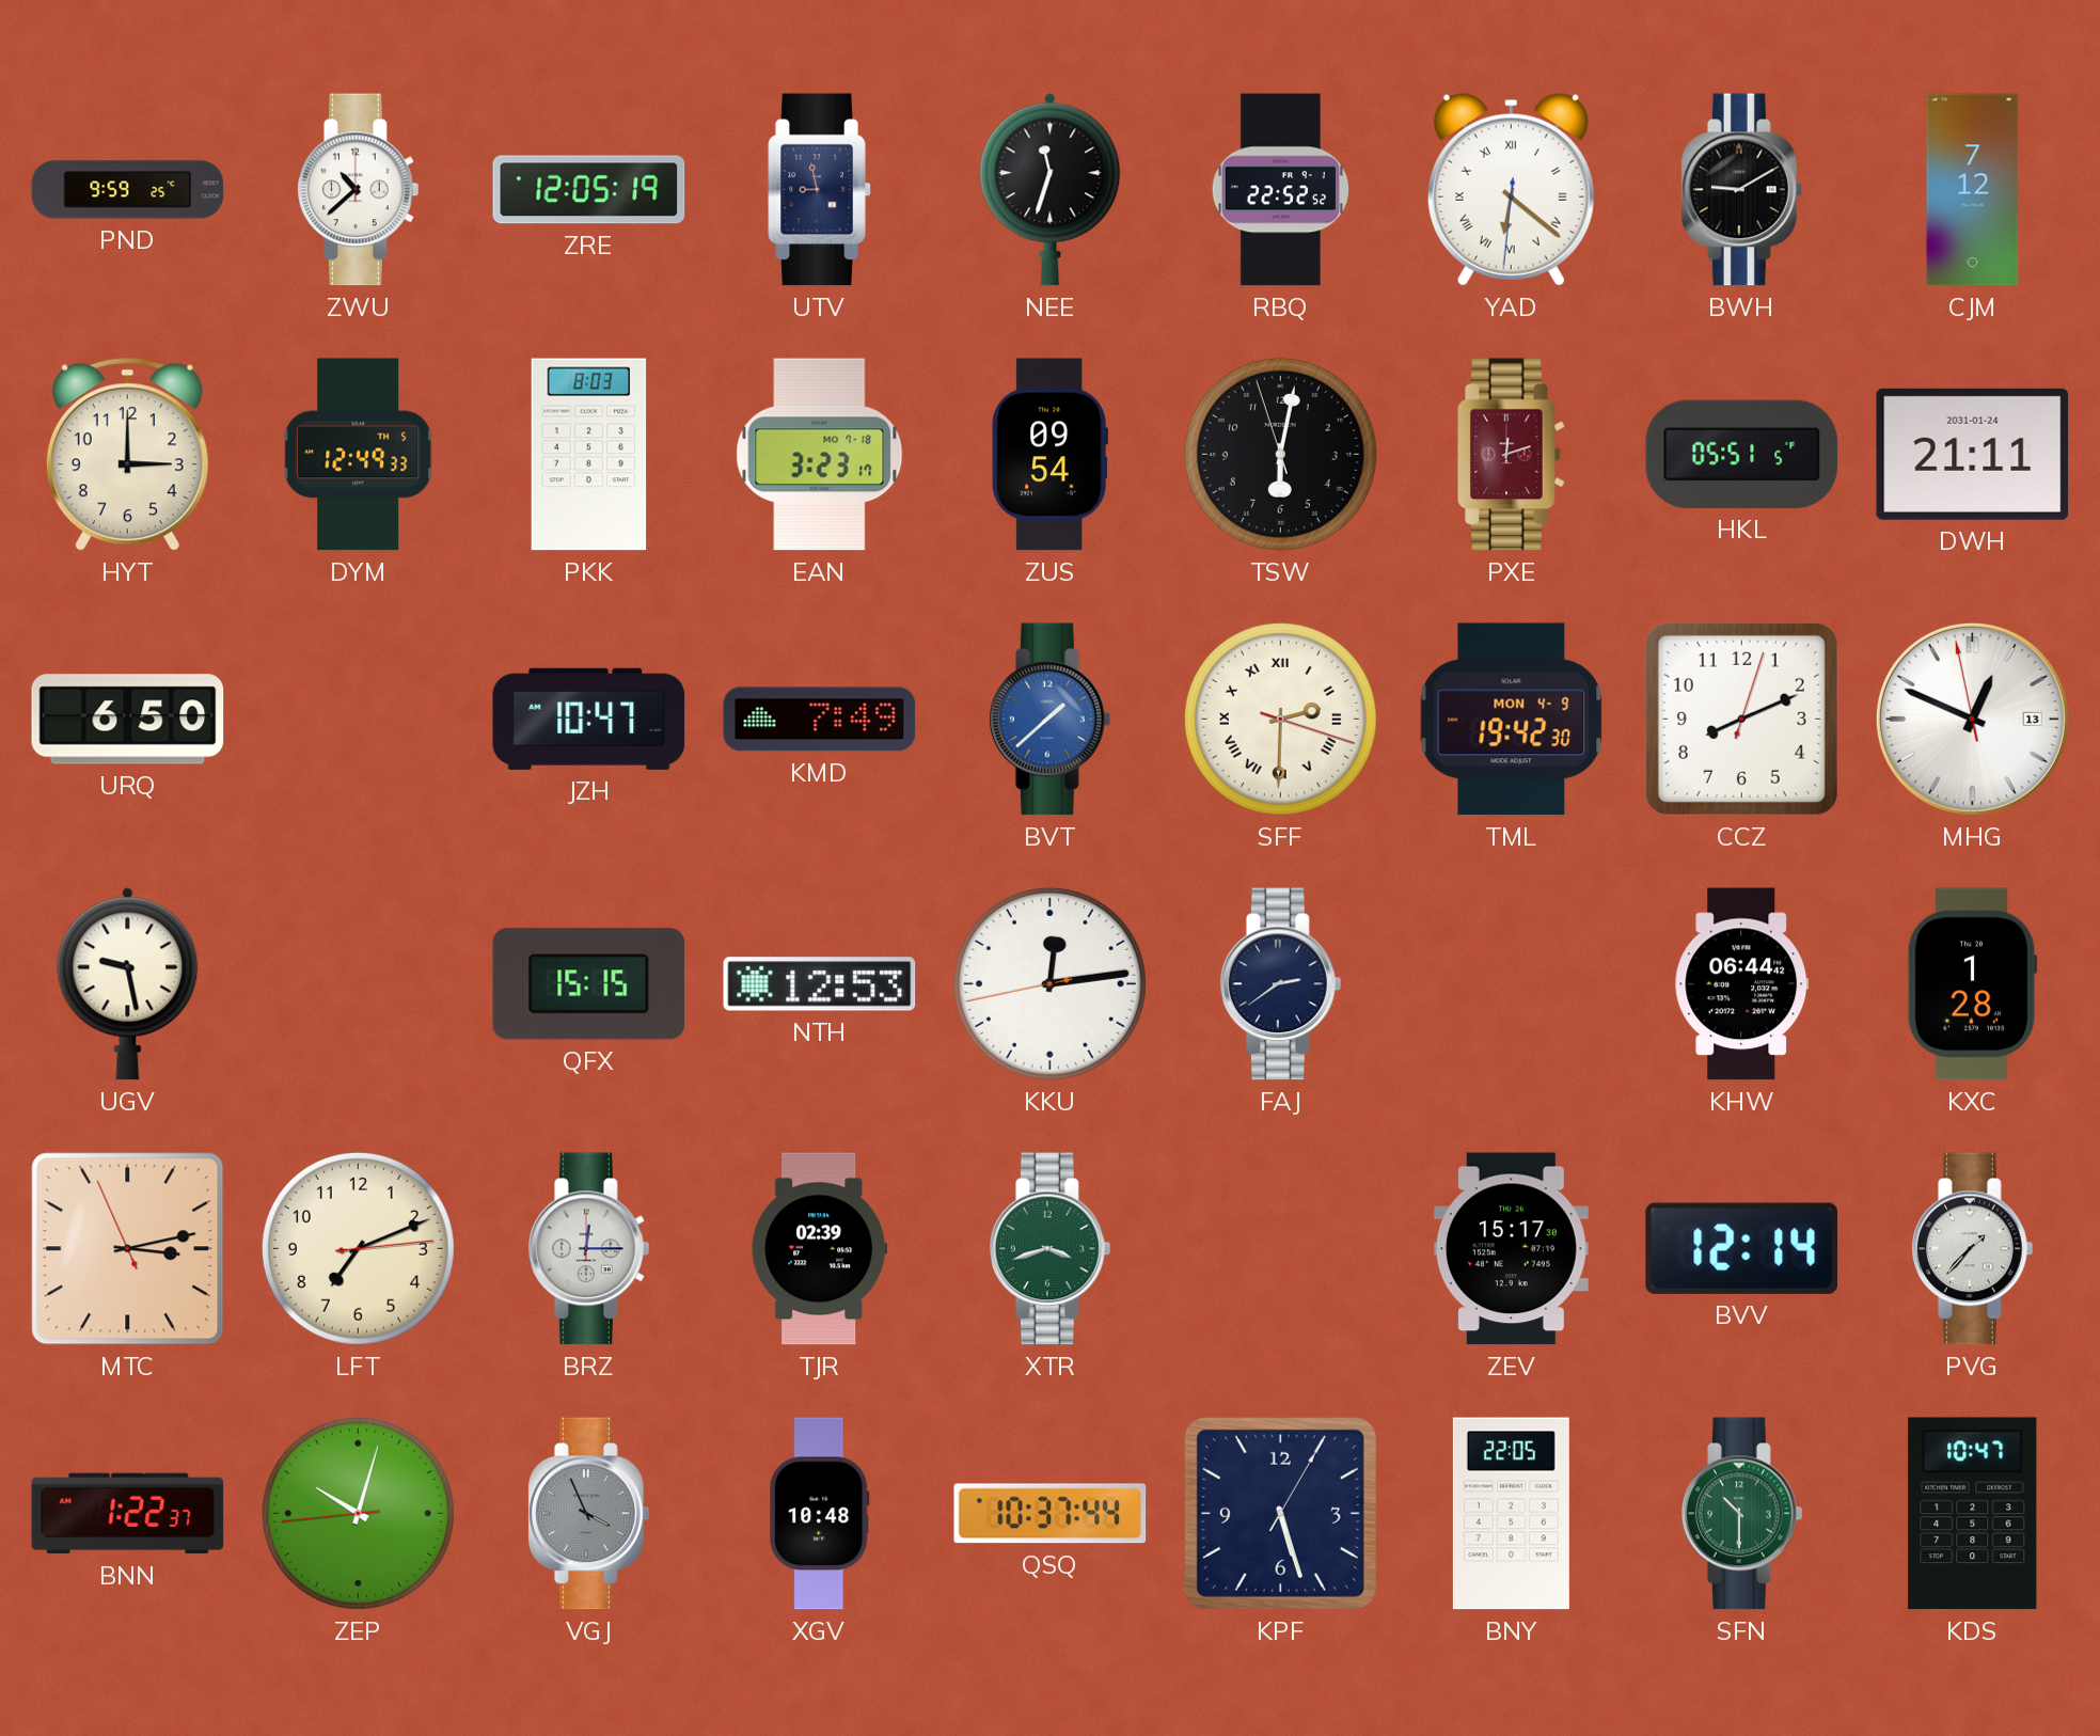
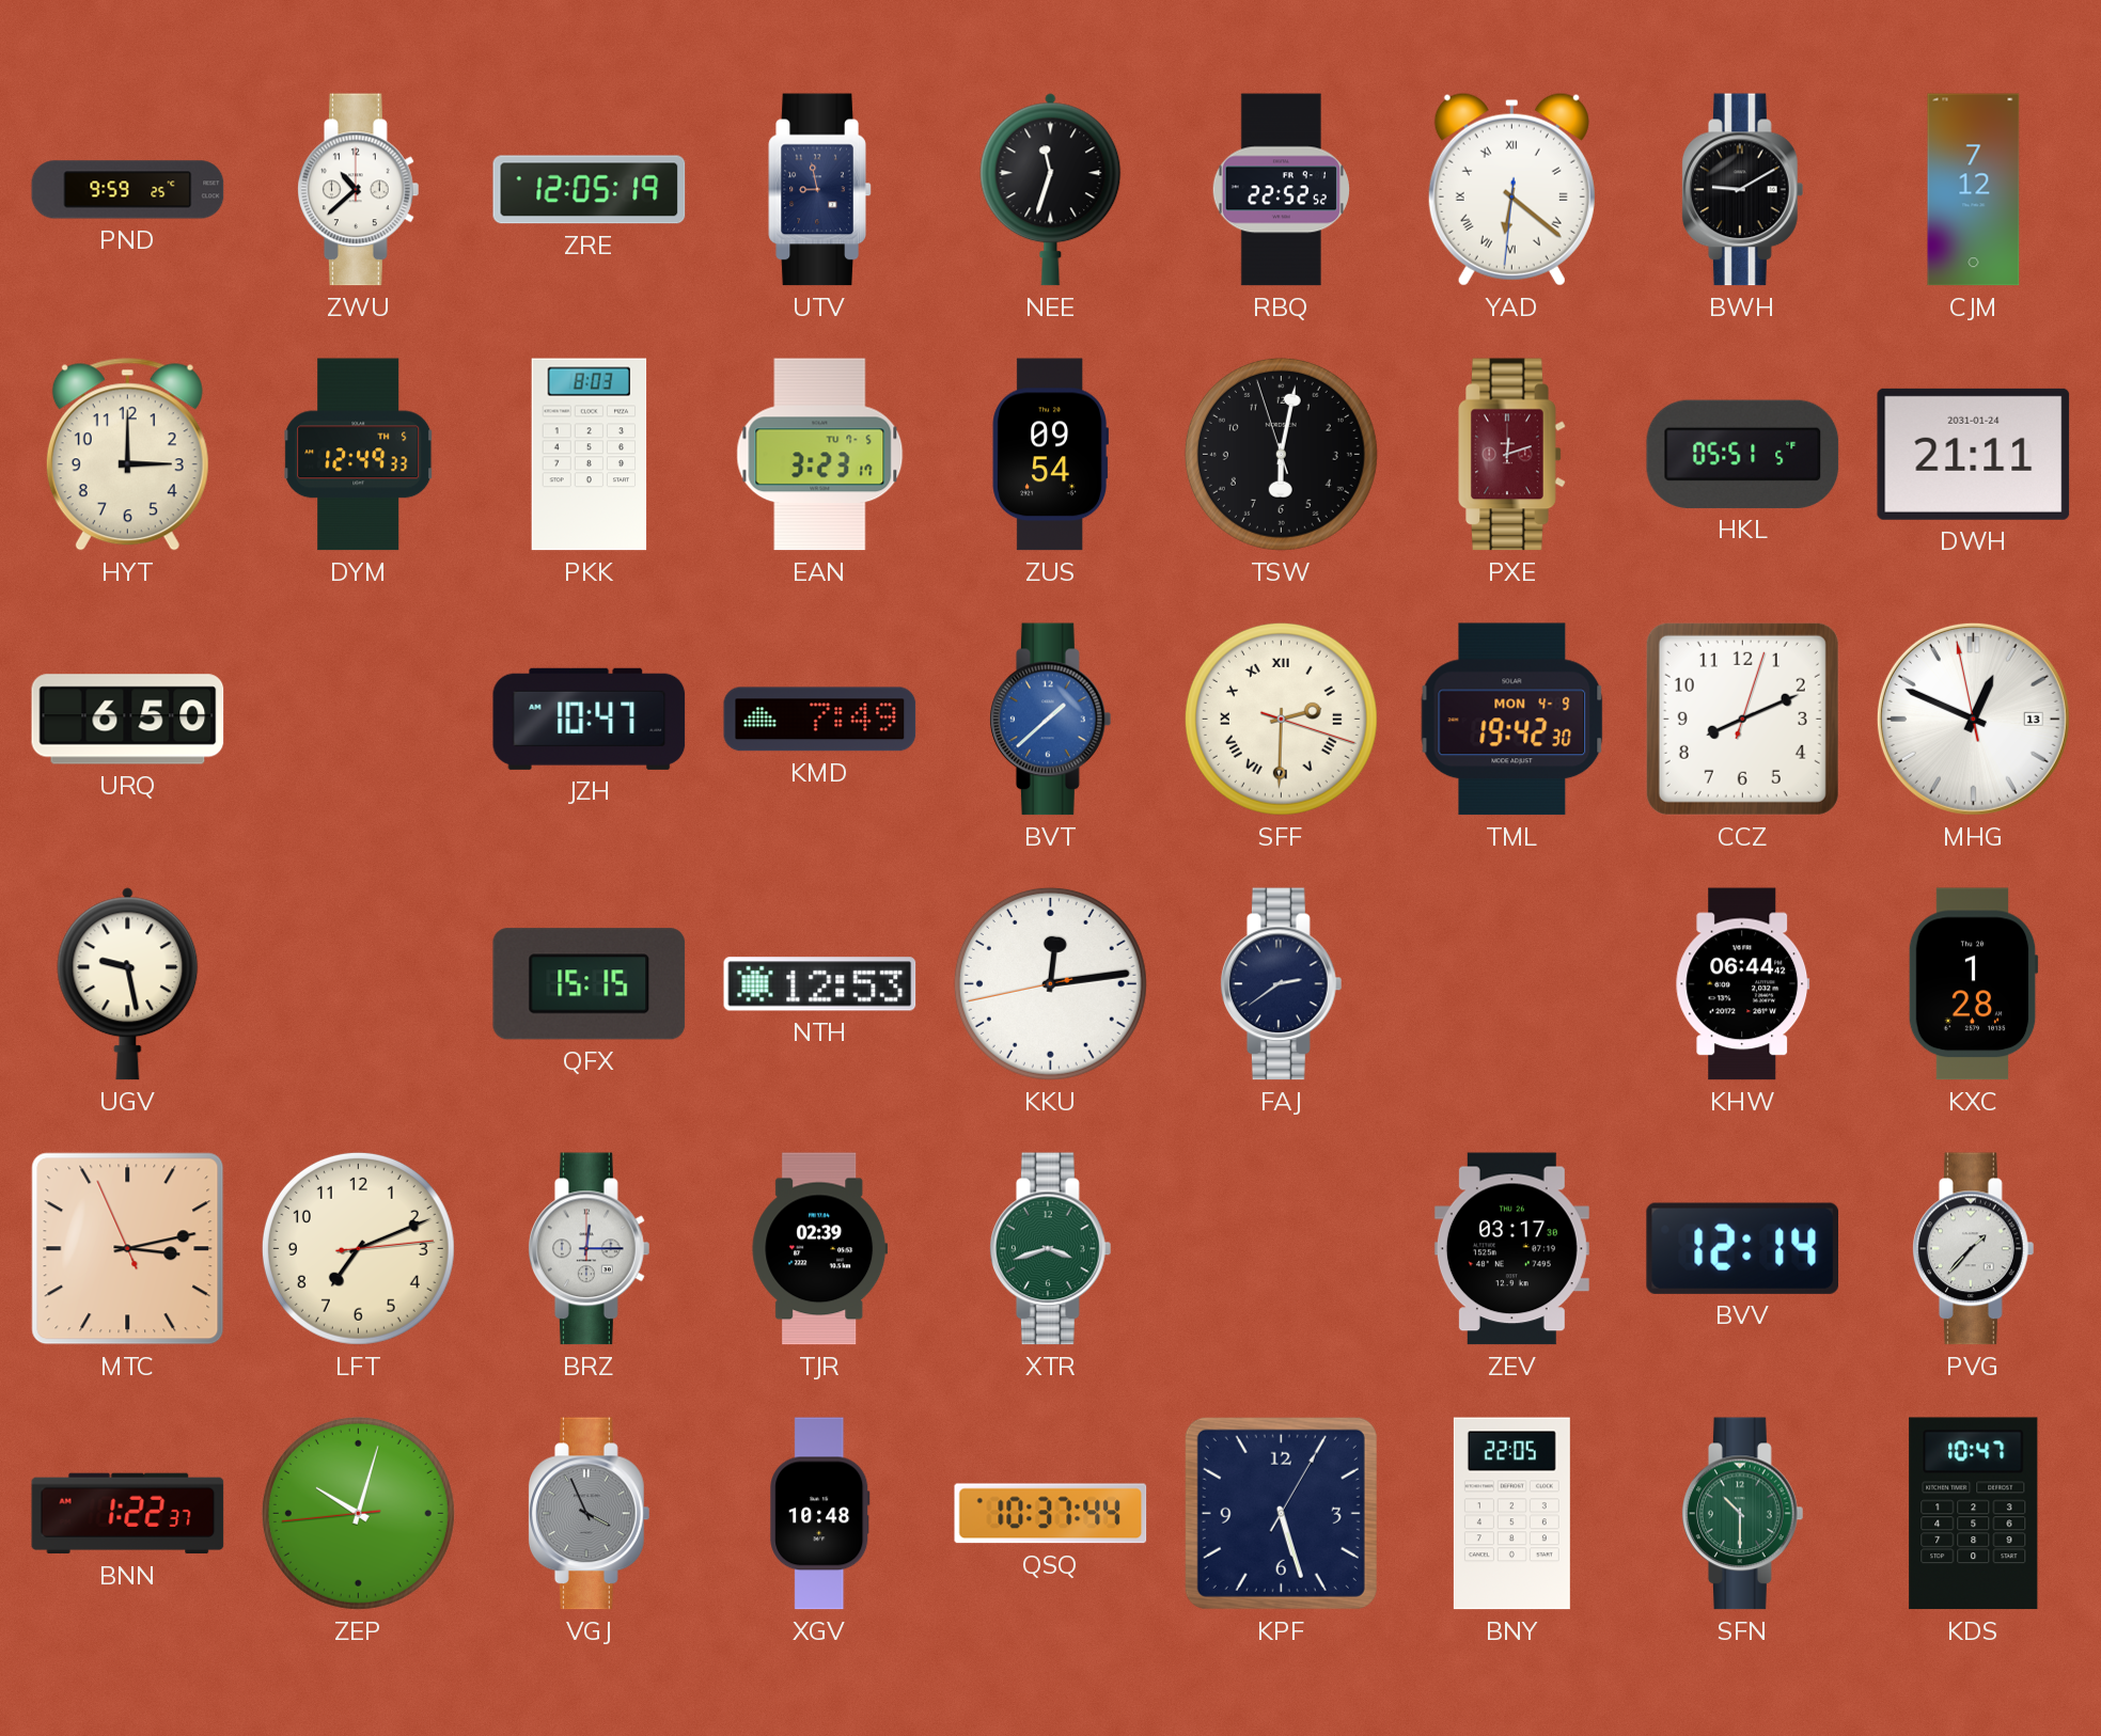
EAN date: MO 7-18 -> TU 7-5
ZEV: 15:17 -> 03:17
